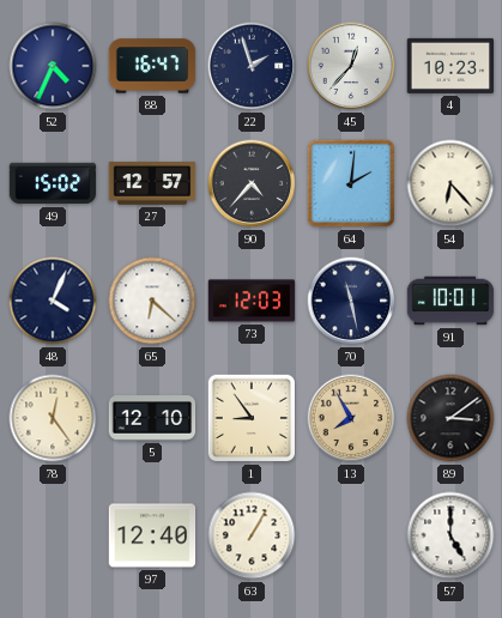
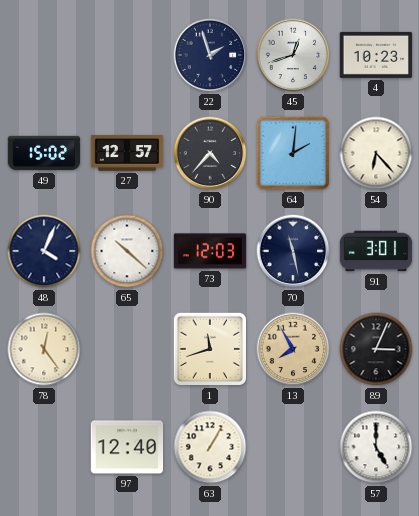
52: 4:34 -> none
88: 16:47 -> none
45: 12:37 -> 12:42
65: 6:22 -> 10:22
91: 10:01 -> 3:01
5: 12:10 -> none
1: 8:54 -> 11:42
89: 3:09 -> 3:04
